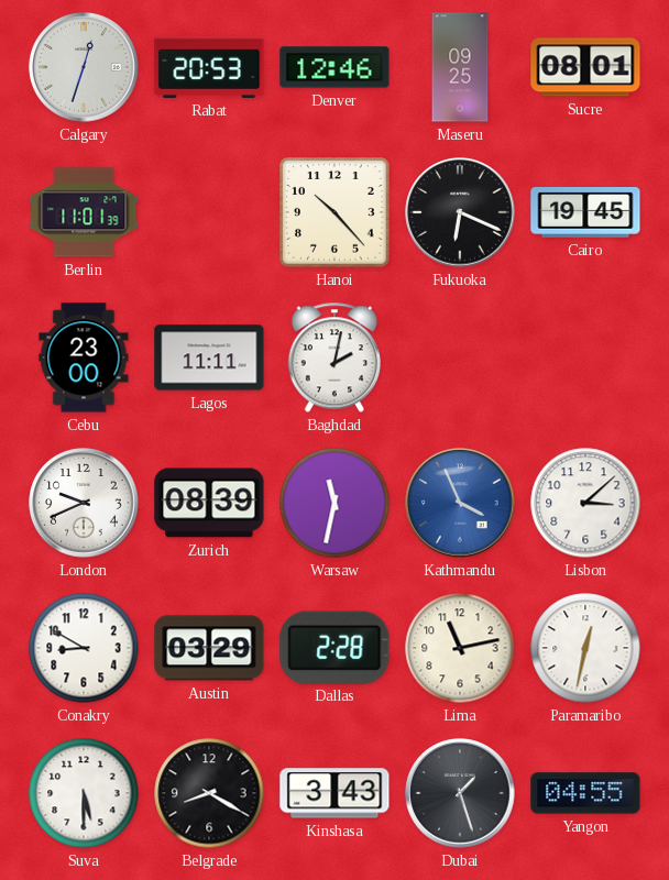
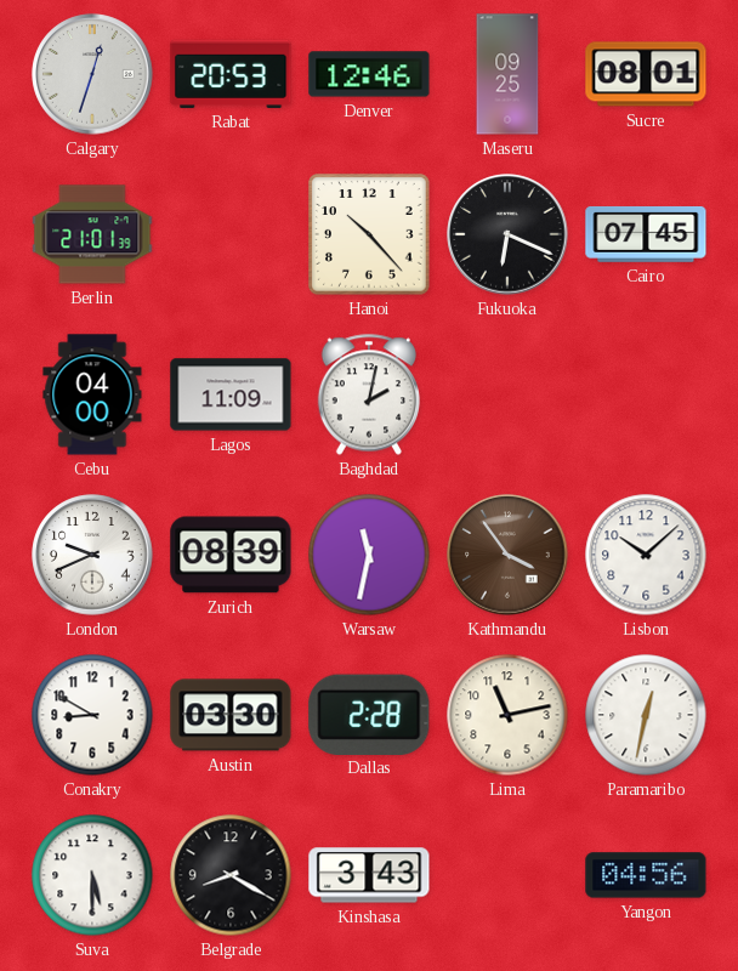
Berlin: 11:01 -> 21:01
Cairo: 19:45 -> 07:45
Cebu: 23:00 -> 04:00
Lagos: 11:11 -> 11:09
Kathmandu: 3:56 -> 3:54
Kathmandu dial: blue -> brown
Lisbon: 3:08 -> 10:08
Austin: 03:29 -> 03:30
Dubai: 1:27 -> none
Yangon: 04:55 -> 04:56
